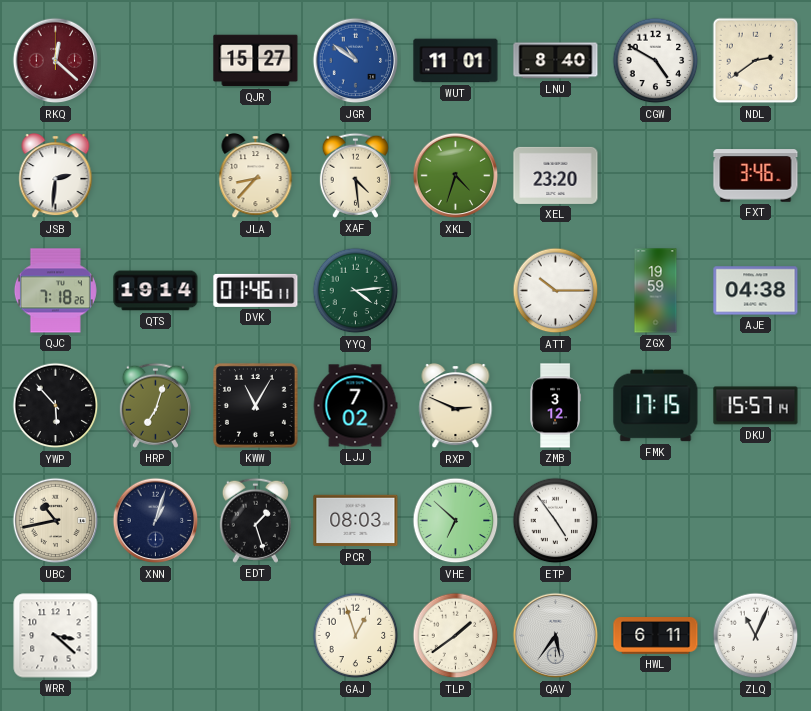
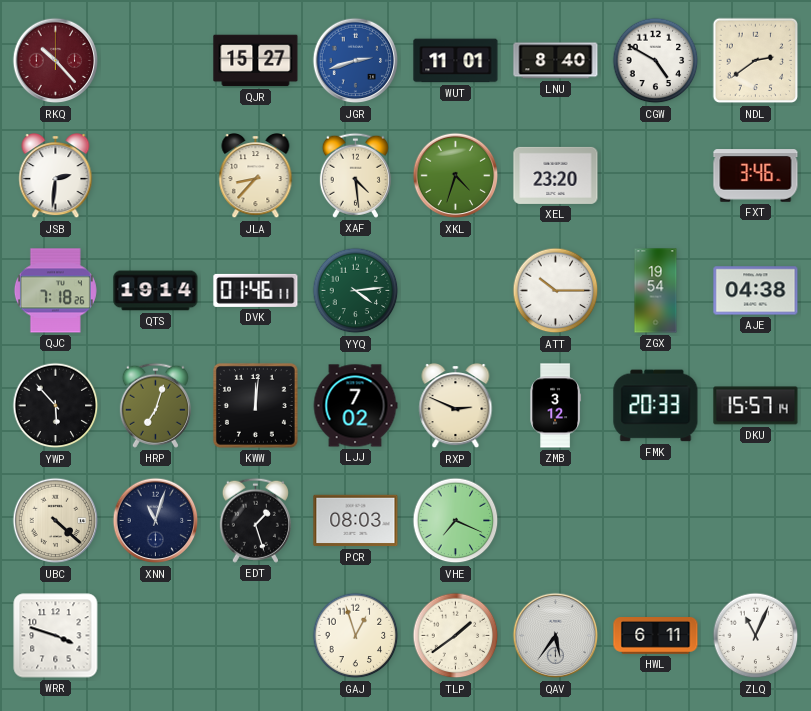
RKQ: 12:22 -> 10:23
JGR: 10:51 -> 2:42
ZGX: 19:59 -> 19:54
KWW: 11:05 -> 12:01
FMK: 17:15 -> 20:33
UBC: 10:43 -> 4:22
XNN: 1:03 -> 11:03
VHE: 6:52 -> 7:19
ETP: 4:54 -> none
WRR: 3:22 -> 3:48
